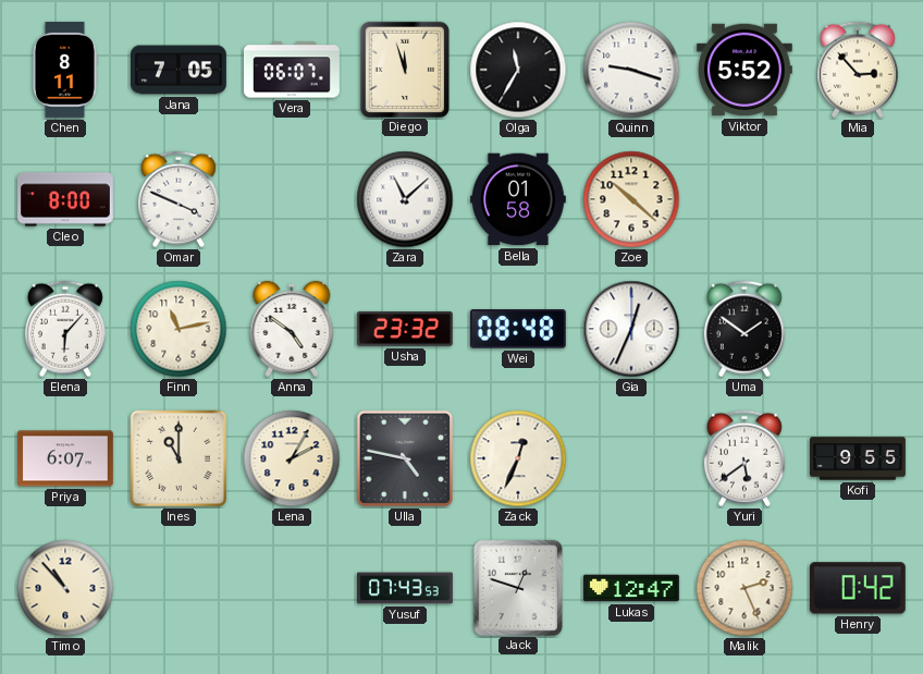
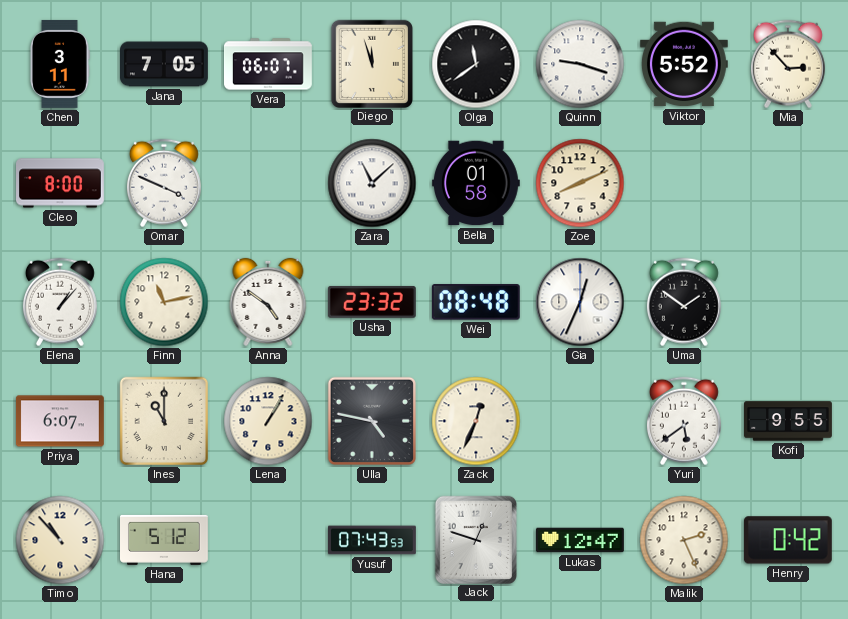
Chen: 8:11 -> 3:11
Olga: 11:35 -> 11:39
Zoe: 10:22 -> 8:11
Elena: 6:07 -> 1:07
Lena: 2:05 -> 1:05
Hana: none -> 5:12
